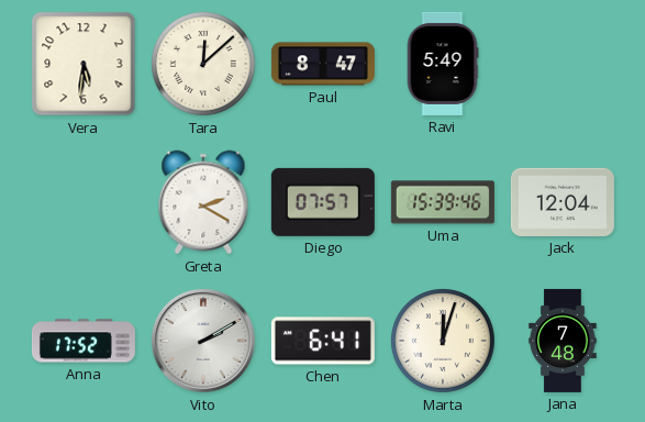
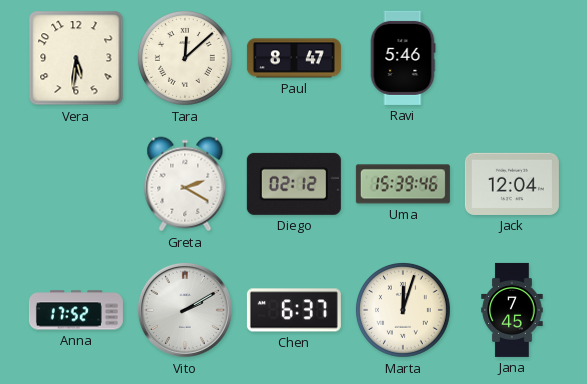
Ravi: 5:49 -> 5:46
Diego: 07:57 -> 02:12
Chen: 6:41 -> 6:37
Jana: 7:48 -> 7:45
